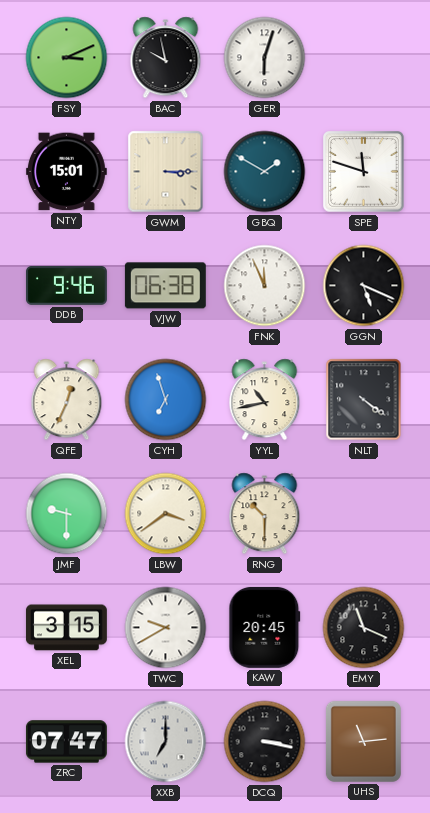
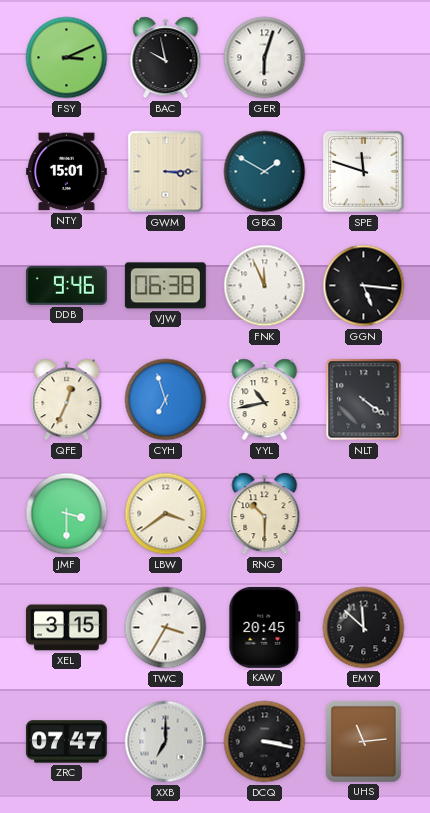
GGN: 5:19 -> 5:16
JMF: 9:30 -> 3:30
TWC: 9:40 -> 3:35
EMY: 11:19 -> 11:52
